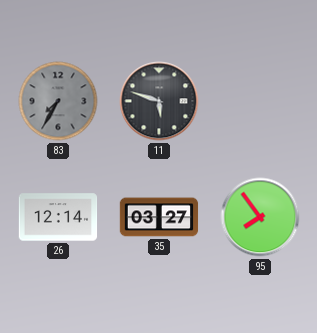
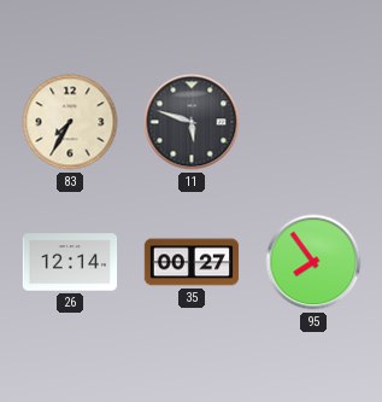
83 dial: grey -> cream
35: 03:27 -> 00:27
